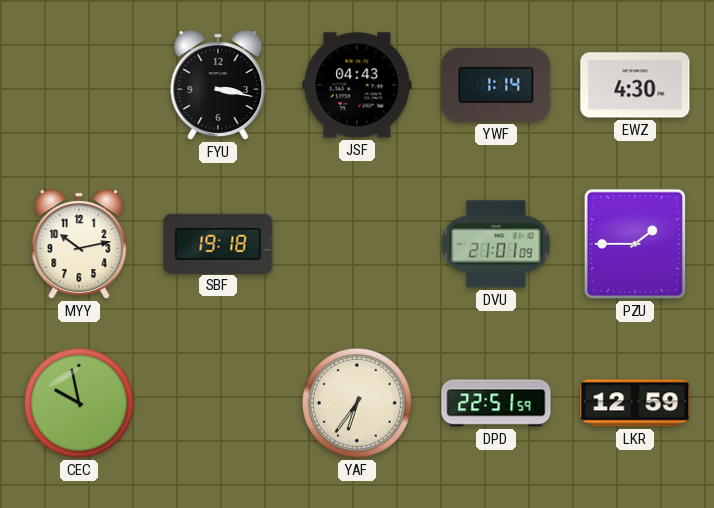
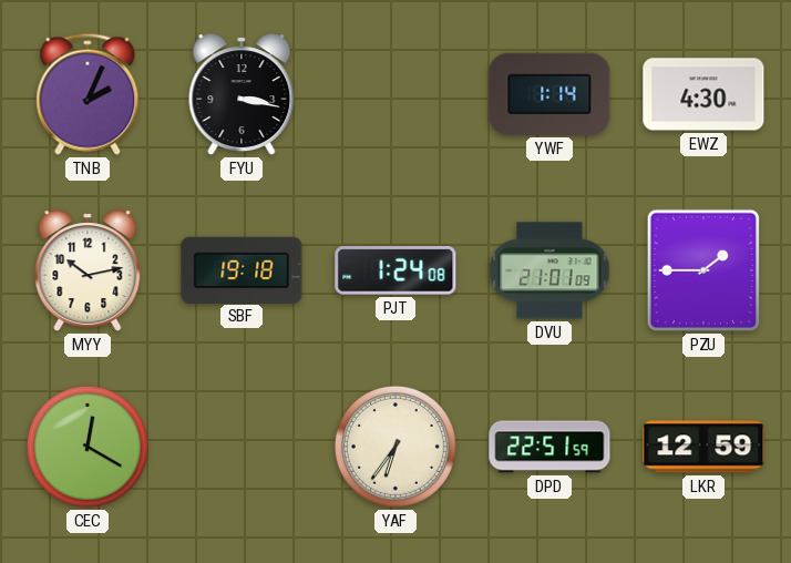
TNB: none -> 2:04
JSF: 04:43 -> none
PJT: none -> 1:24
CEC: 9:58 -> 12:20
